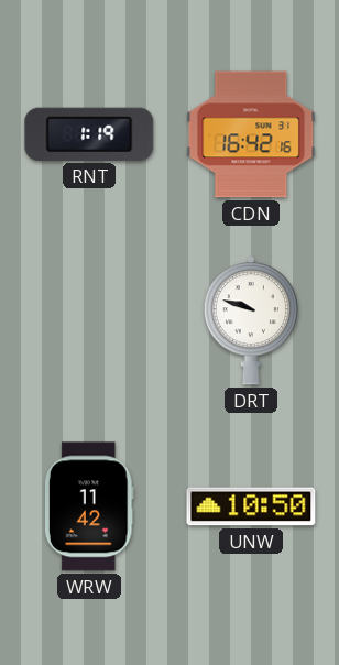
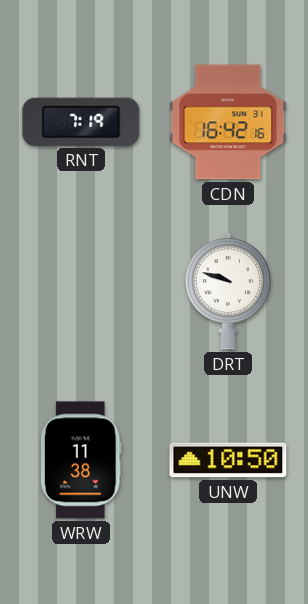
RNT: 1:19 -> 7:19
WRW: 11:42 -> 11:38
